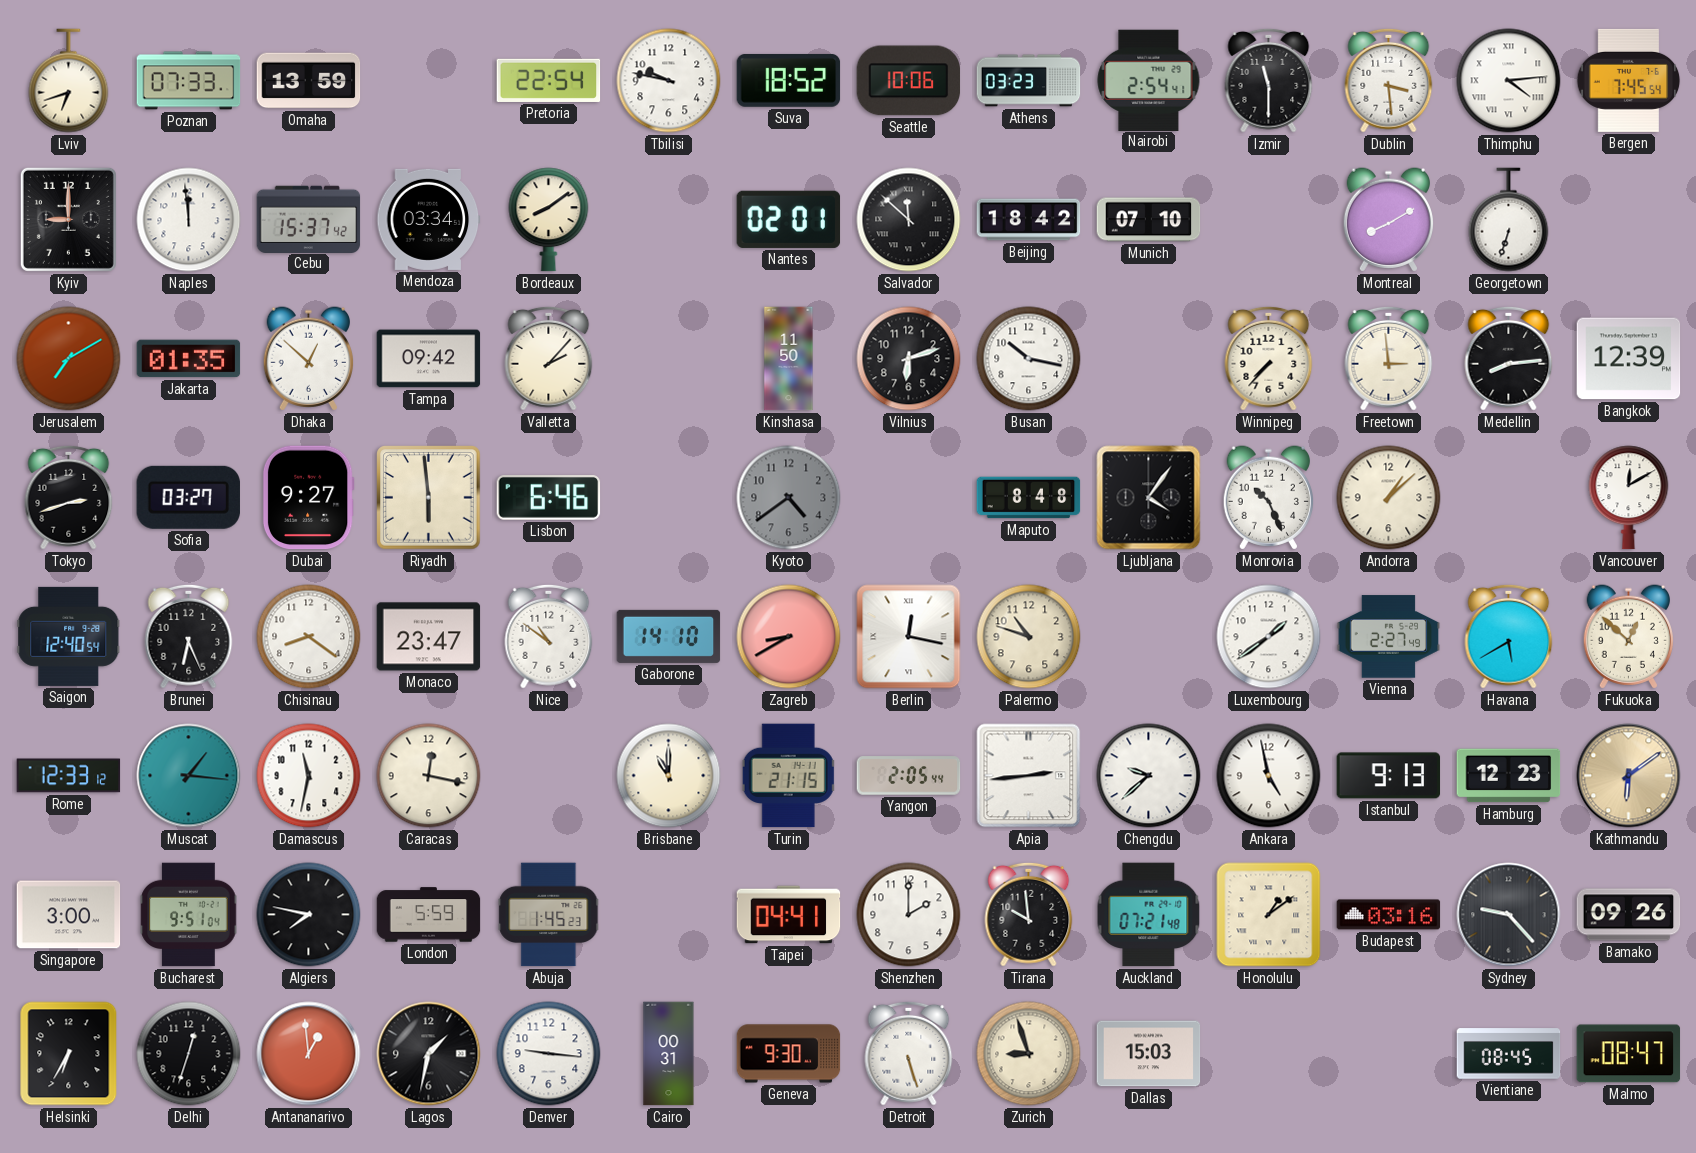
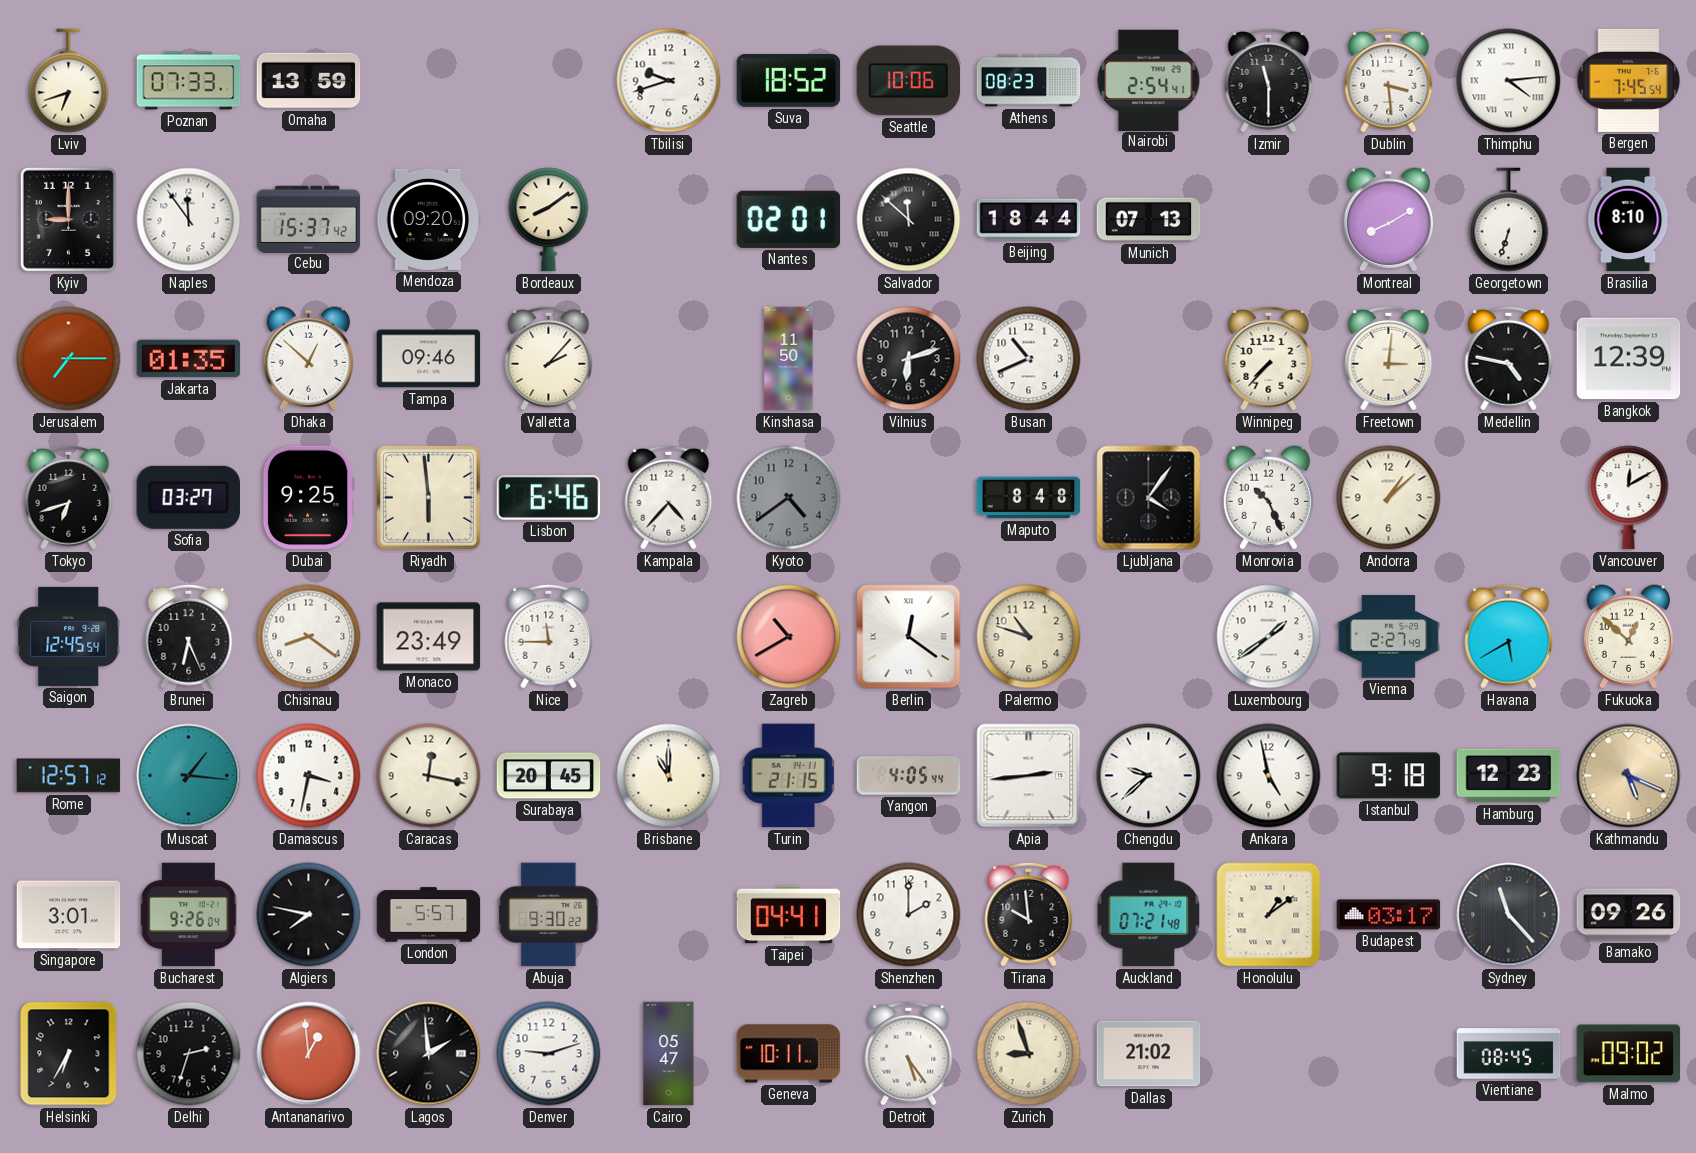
Pretoria: 22:54 -> none
Tbilisi: 9:47 -> 9:42
Athens: 03:23 -> 08:23
Naples: 11:59 -> 11:54
Mendoza: 03:34 -> 09:20
Beijing: 18:42 -> 18:44
Munich: 07:10 -> 07:13
Brasilia: none -> 8:10
Jerusalem: 7:10 -> 7:15
Tampa: 09:42 -> 09:46
Busan: 10:17 -> 10:41
Freetown: 2:59 -> 3:01
Medellin: 8:14 -> 4:47
Tokyo: 2:42 -> 6:42
Dubai: 9:27 -> 9:25
Kampala: none -> 4:37
Saigon: 12:40 -> 12:45
Monaco: 23:47 -> 23:49
Nice: 10:51 -> 11:45
Gaborone: 14:10 -> none
Zagreb: 8:40 -> 10:40
Berlin: 12:17 -> 12:21
Rome: 12:33 -> 12:57
Damascus: 11:32 -> 3:32
Surabaya: none -> 20:45
Yangon: 2:05 -> 4:05
Istanbul: 9:13 -> 9:18
Kathmandu: 6:09 -> 5:19
Singapore: 3:00 -> 3:01
Bucharest: 9:51 -> 9:26
London: 5:59 -> 5:57
Abuja: 1:45 -> 9:30
Budapest: 03:16 -> 03:17
Sydney: 9:23 -> 11:23
Delhi: 12:33 -> 2:33
Lagos: 1:32 -> 1:59
Denver: 9:16 -> 9:12
Cairo: 00:31 -> 05:47
Geneva: 9:30 -> 10:11
Detroit: 5:27 -> 5:24
Dallas: 15:03 -> 21:02
Malmo: 08:47 -> 09:02
